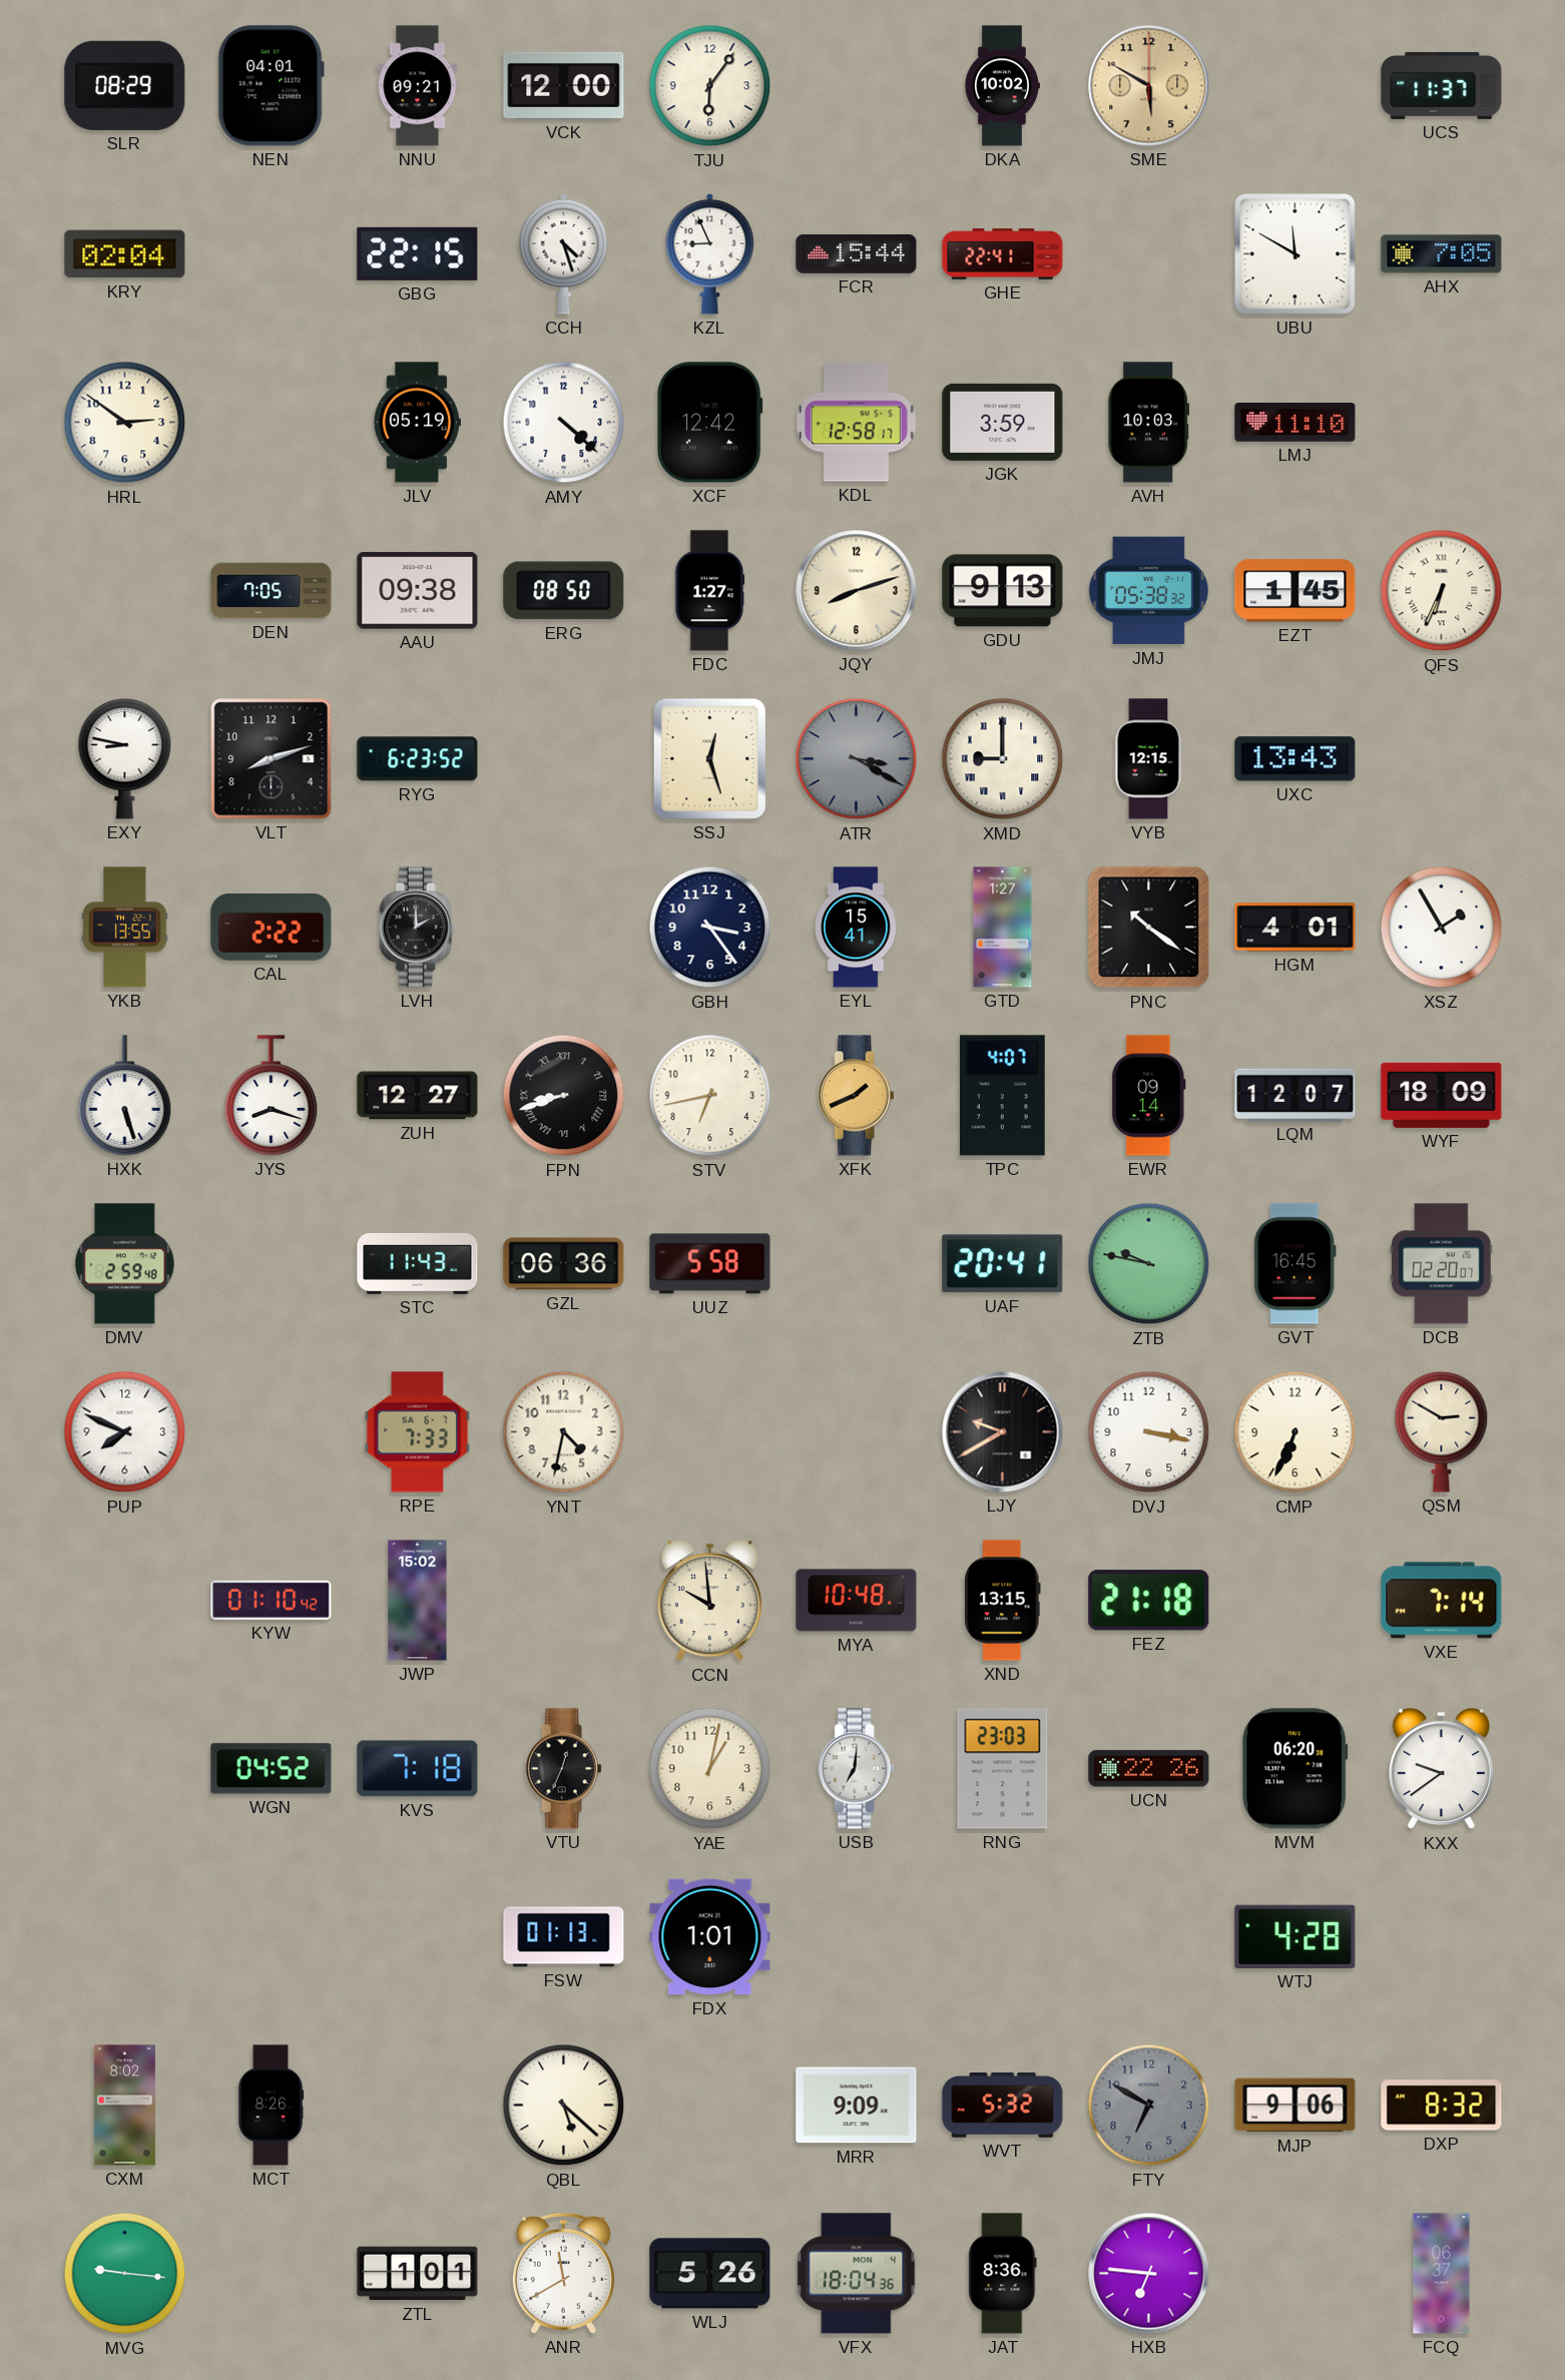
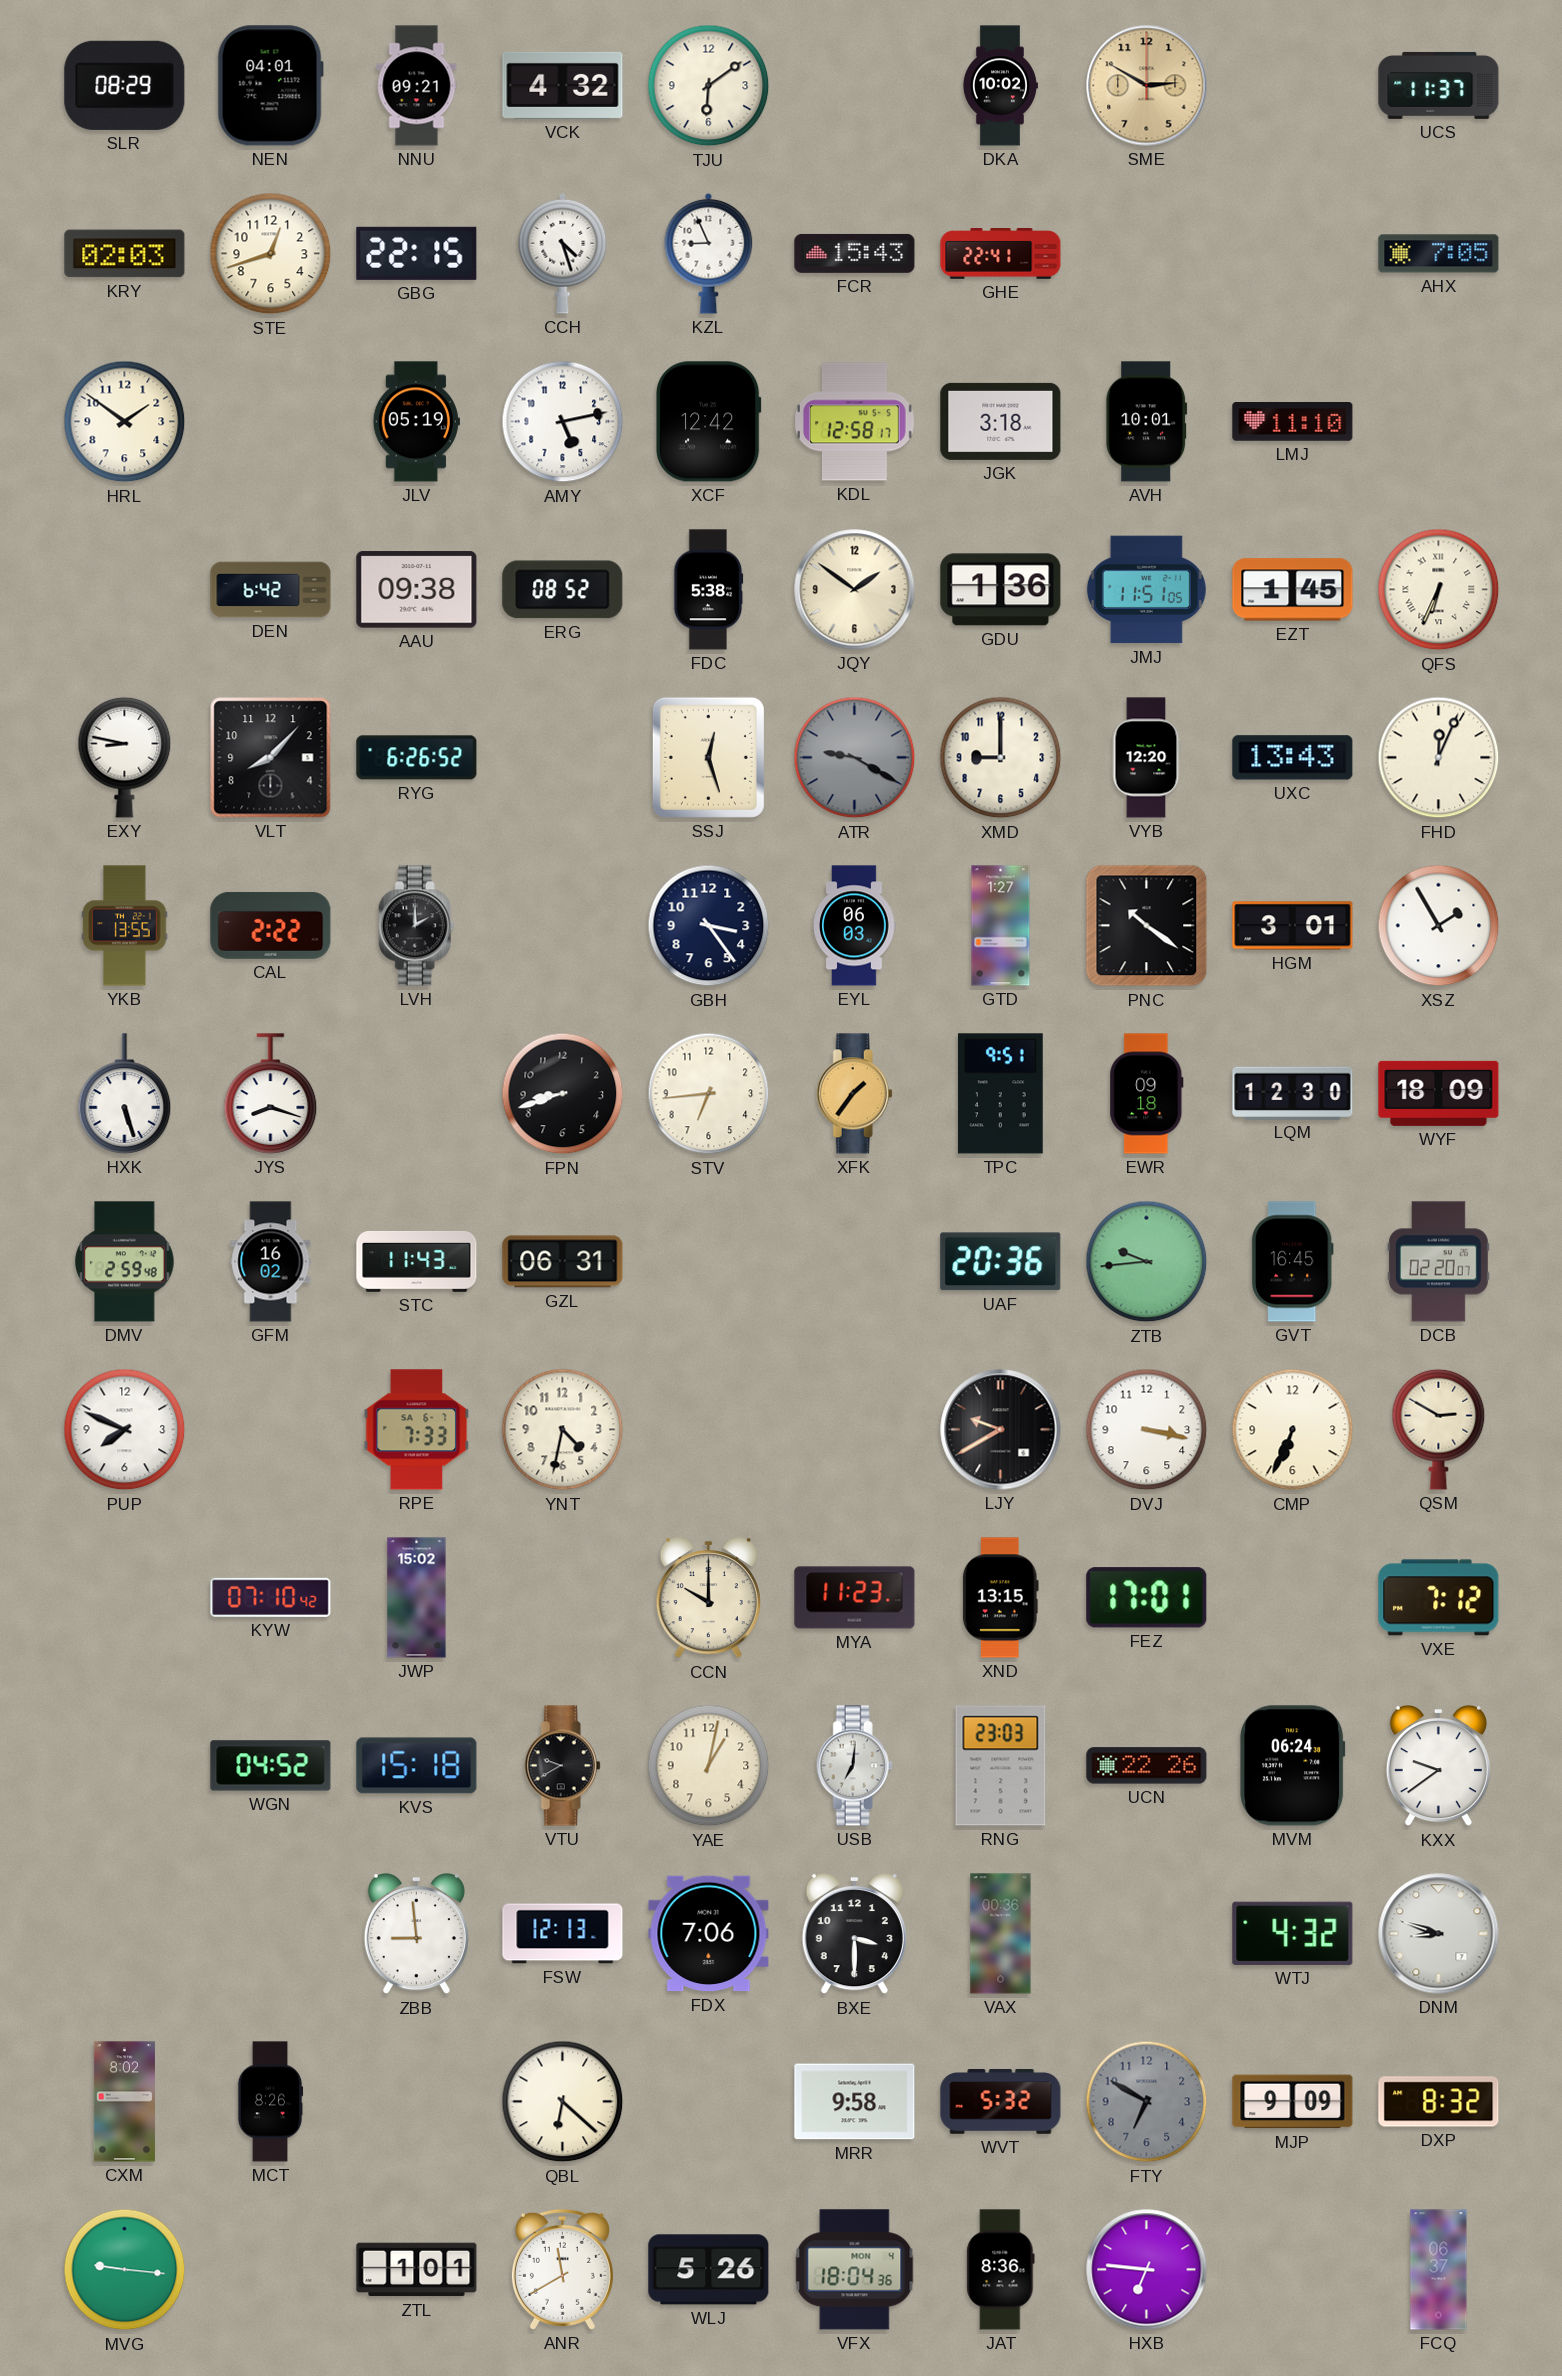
VCK: 12:00 -> 4:32
TJU: 6:06 -> 6:09
SME: 5:50 -> 2:50
KRY: 02:04 -> 02:03
STE: none -> 12:42
FCR: 15:44 -> 15:43
UBU: 11:50 -> none
HRL: 2:51 -> 1:51
AMY: 4:22 -> 5:13
JGK: 3:59 -> 3:18
AVH: 10:03 -> 10:01
DEN: 7:05 -> 6:42
ERG: 08:50 -> 08:52
FDC: 1:27 -> 5:38
JQY: 8:12 -> 1:51
GDU: 9:13 -> 1:36
JMJ: 05:38 -> 11:51
VLT: 8:12 -> 8:07
RYG: 6:23 -> 6:26
ATR: 3:20 -> 9:20
XMD numerals: Roman -> Arabic
VYB: 12:15 -> 12:20
FHD: none -> 12:04
EYL: 15:41 -> 06:03
HGM: 4:01 -> 3:01
ZUH: 12:27 -> none
FPN numerals: Roman -> Arabic
STV: 6:43 -> 6:44
XFK: 1:41 -> 1:36
TPC: 4:07 -> 9:51
EWR: 09:14 -> 09:18
LQM: 12:07 -> 12:30
GFM: none -> 16:02
GZL: 06:36 -> 06:31
UUZ: 5:58 -> none
UAF: 20:41 -> 20:36
ZTB: 9:47 -> 9:44
KYW: 01:10 -> 07:10
CCN: 9:59 -> 10:00
MYA: 10:48 -> 11:23
FEZ: 21:18 -> 17:01
VXE: 7:14 -> 7:12
KVS: 7:18 -> 15:18
VTU: 12:34 -> 9:40
MVM: 06:20 -> 06:24
ZBB: none -> 8:59
FSW: 01:13 -> 12:13
FDX: 1:01 -> 7:06
BXE: none -> 3:30
VAX: none -> 00:36
WTJ: 4:28 -> 4:32
DNM: none -> 8:48
QBL: 5:22 -> 6:22
MRR: 9:09 -> 9:58
MJP: 9:06 -> 9:09
